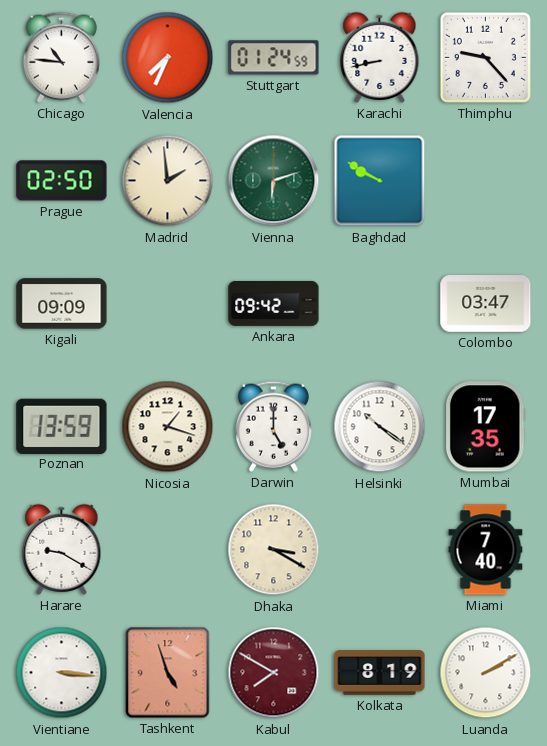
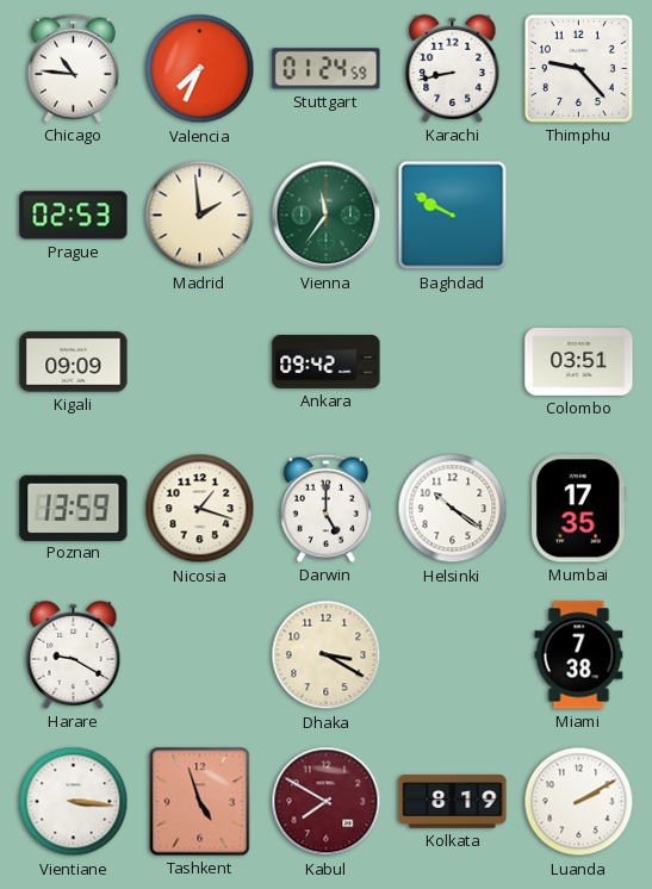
Prague: 02:50 -> 02:53
Vienna: 6:12 -> 11:36
Colombo: 03:47 -> 03:51
Miami: 7:40 -> 7:38
